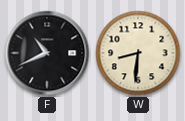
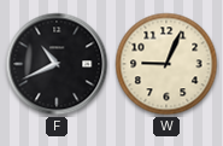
W: 8:31 -> 9:04
